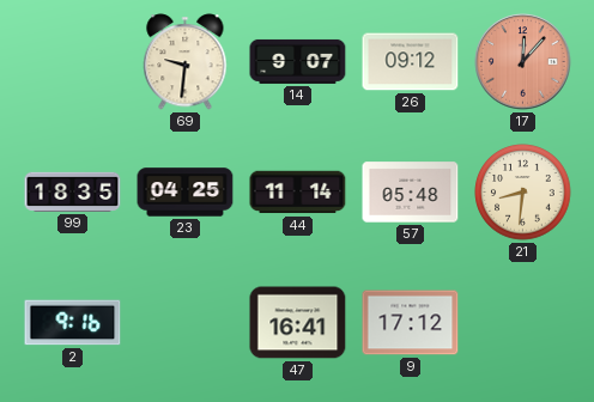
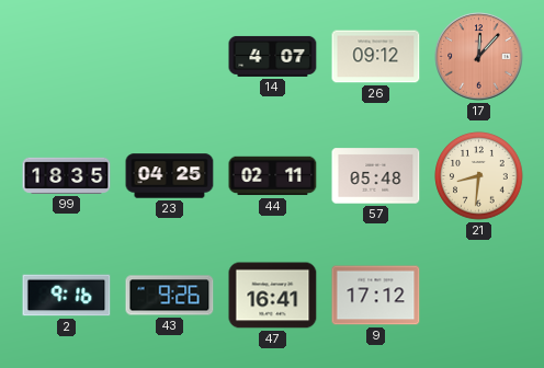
69: 9:31 -> none
14: 9:07 -> 4:07
44: 11:14 -> 02:11
43: none -> 9:26
